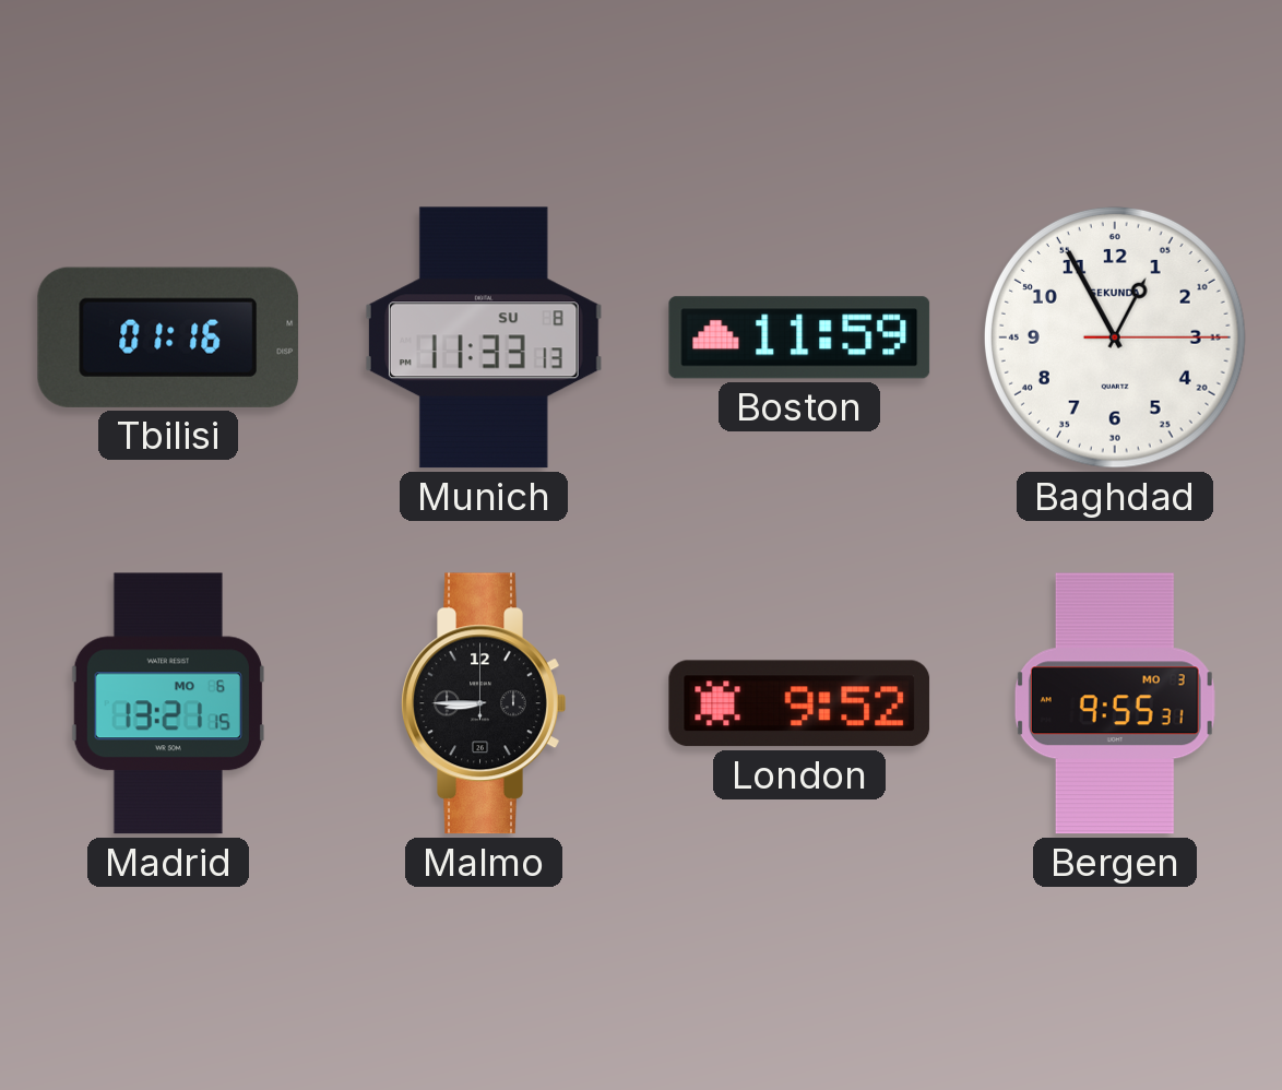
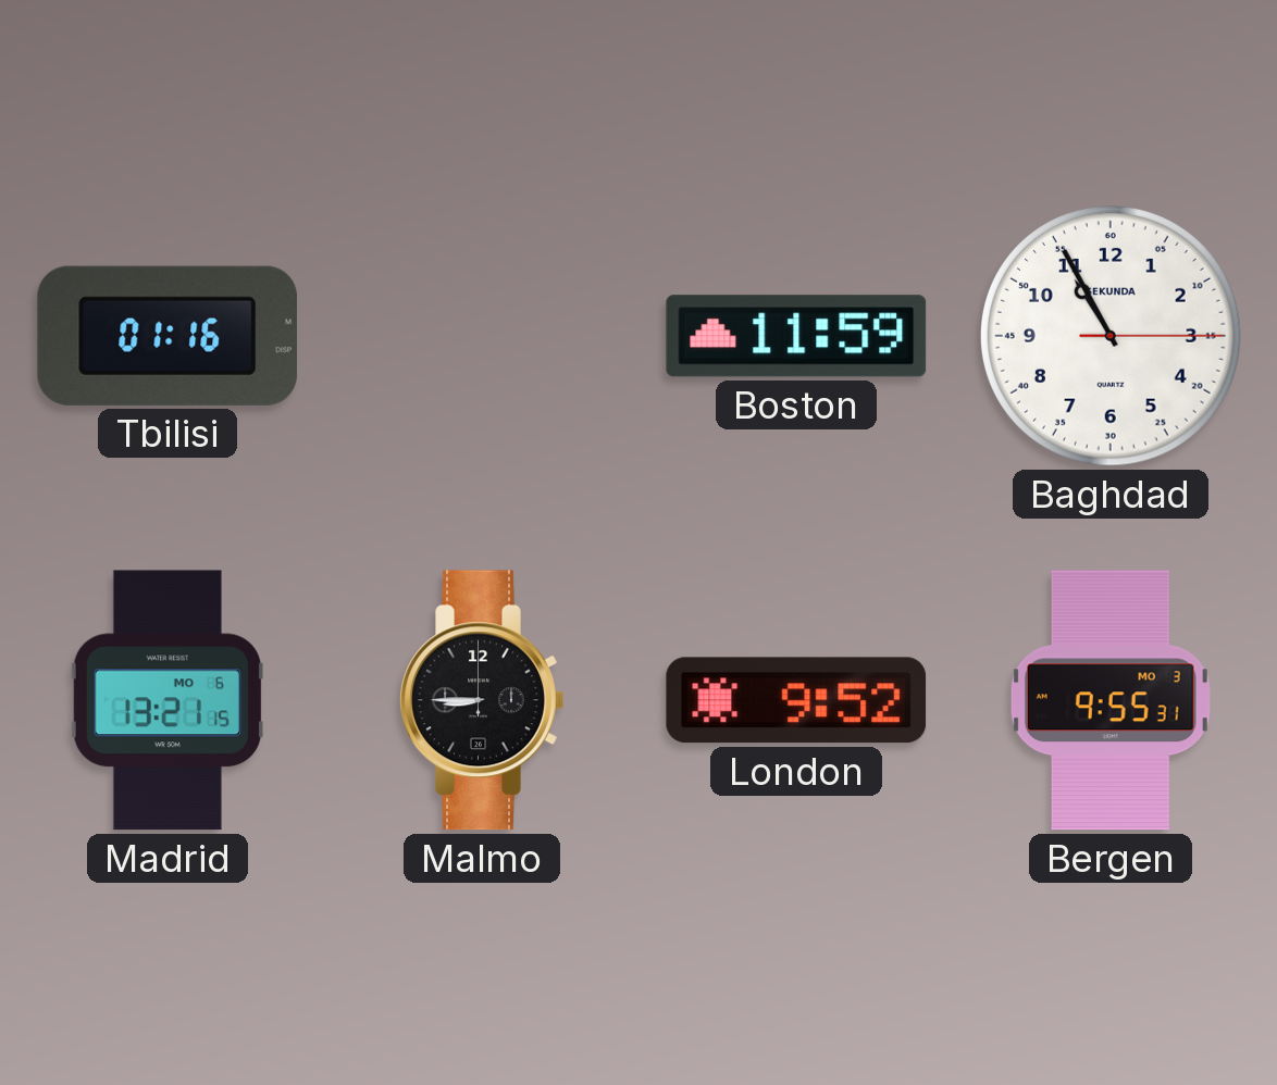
Munich: 11:33 -> none
Baghdad: 12:55 -> 10:55
